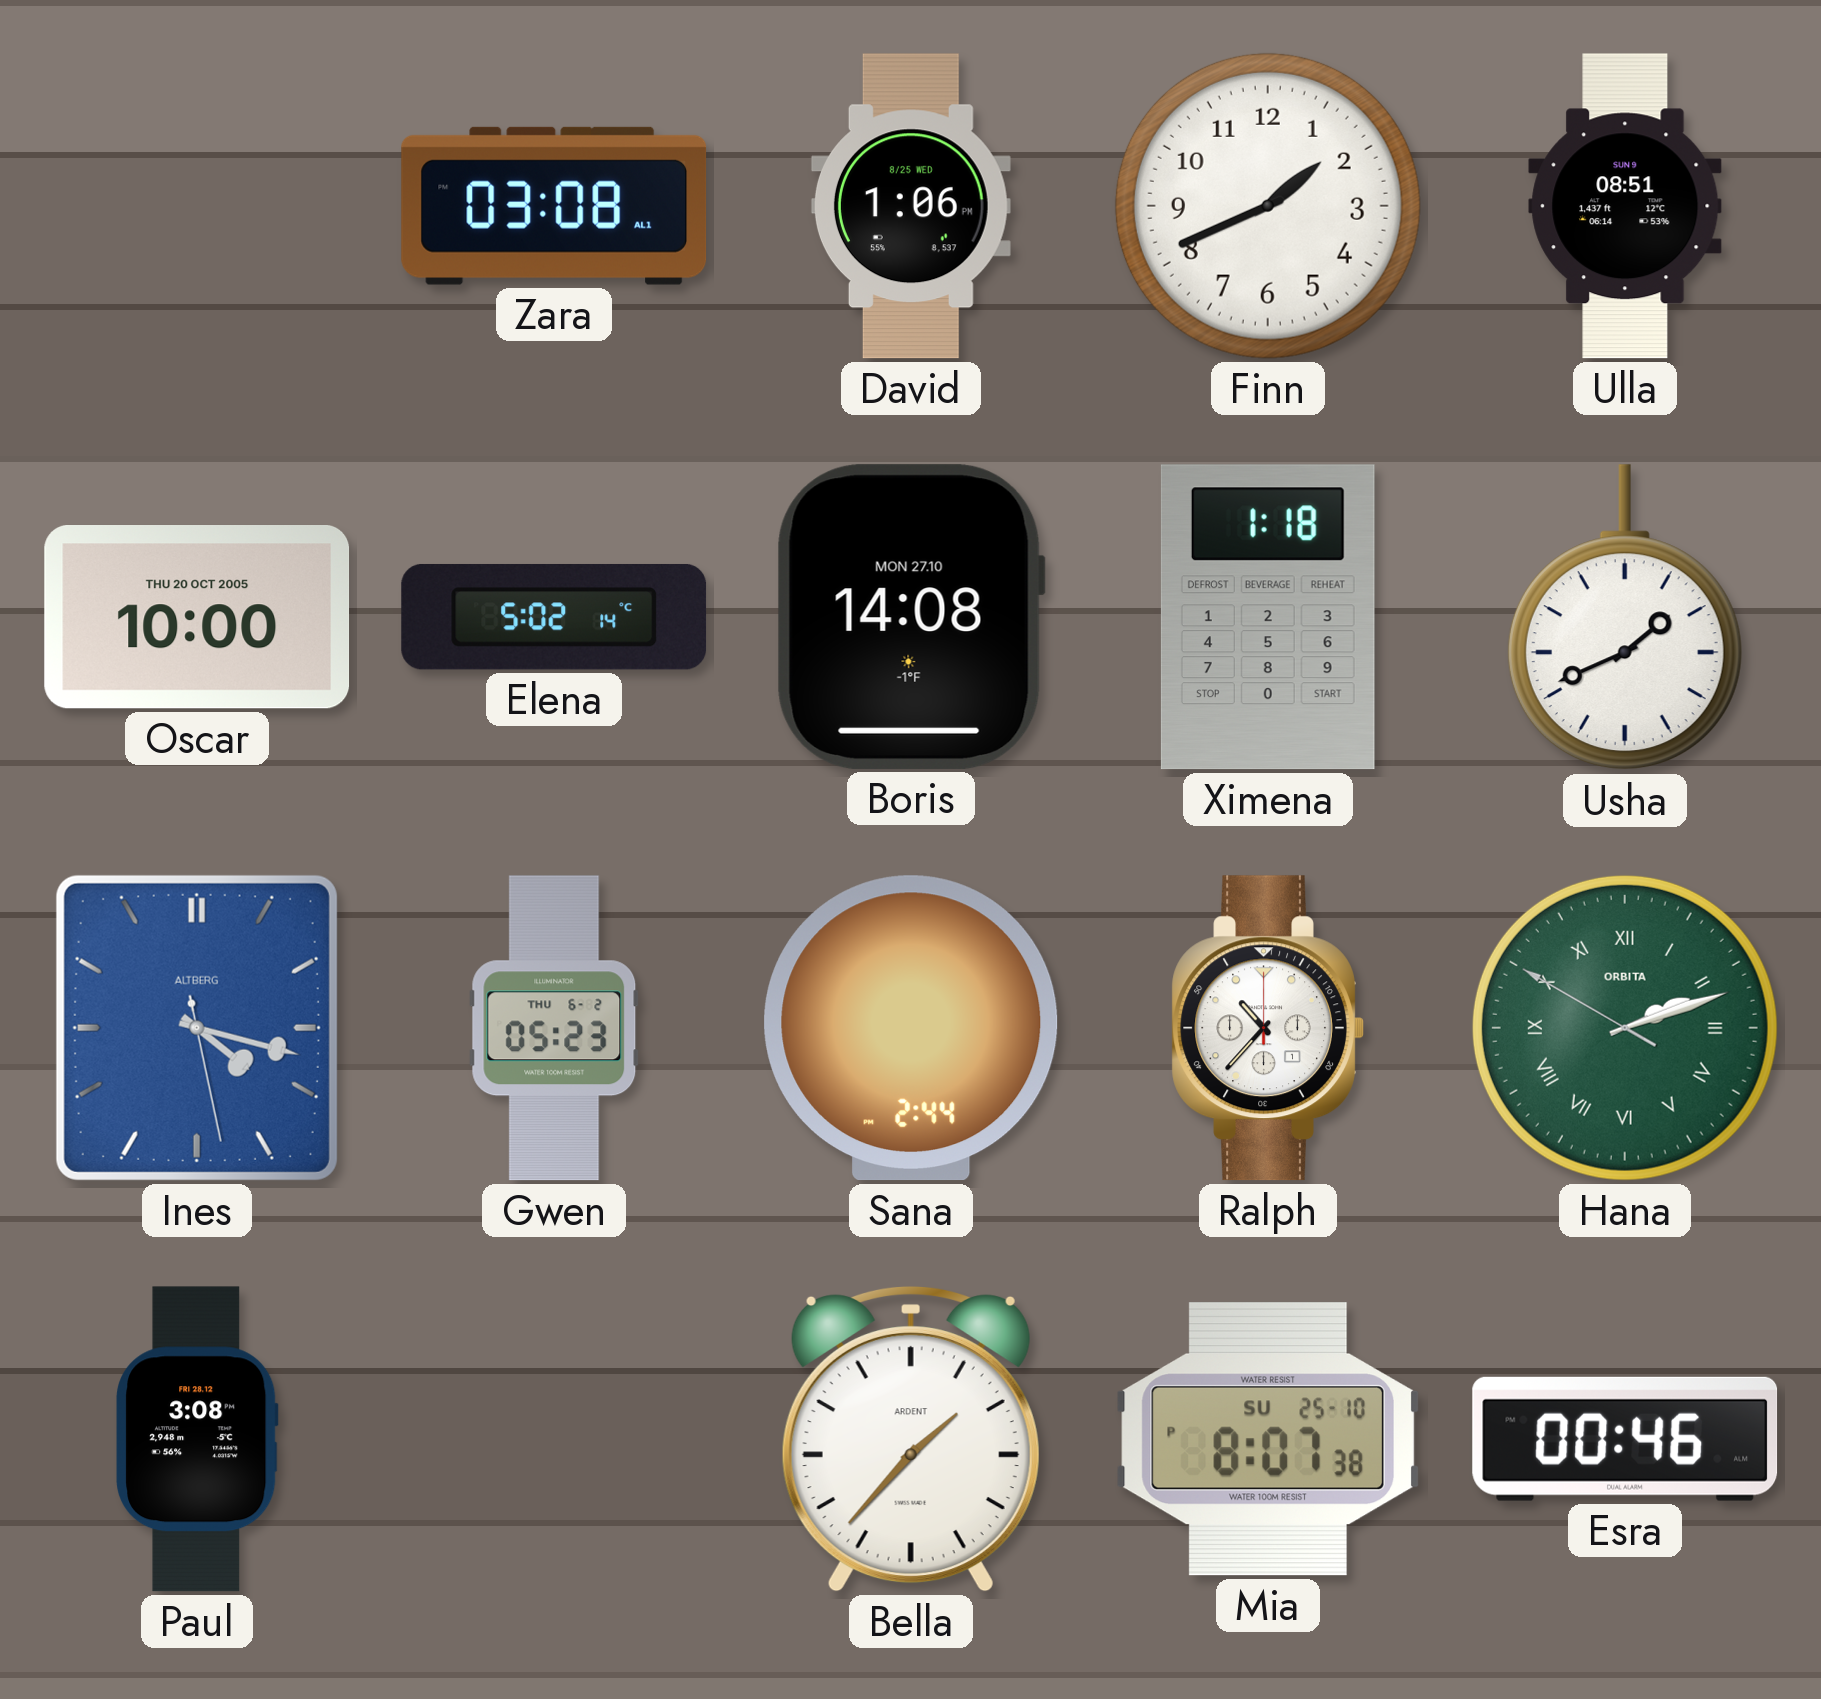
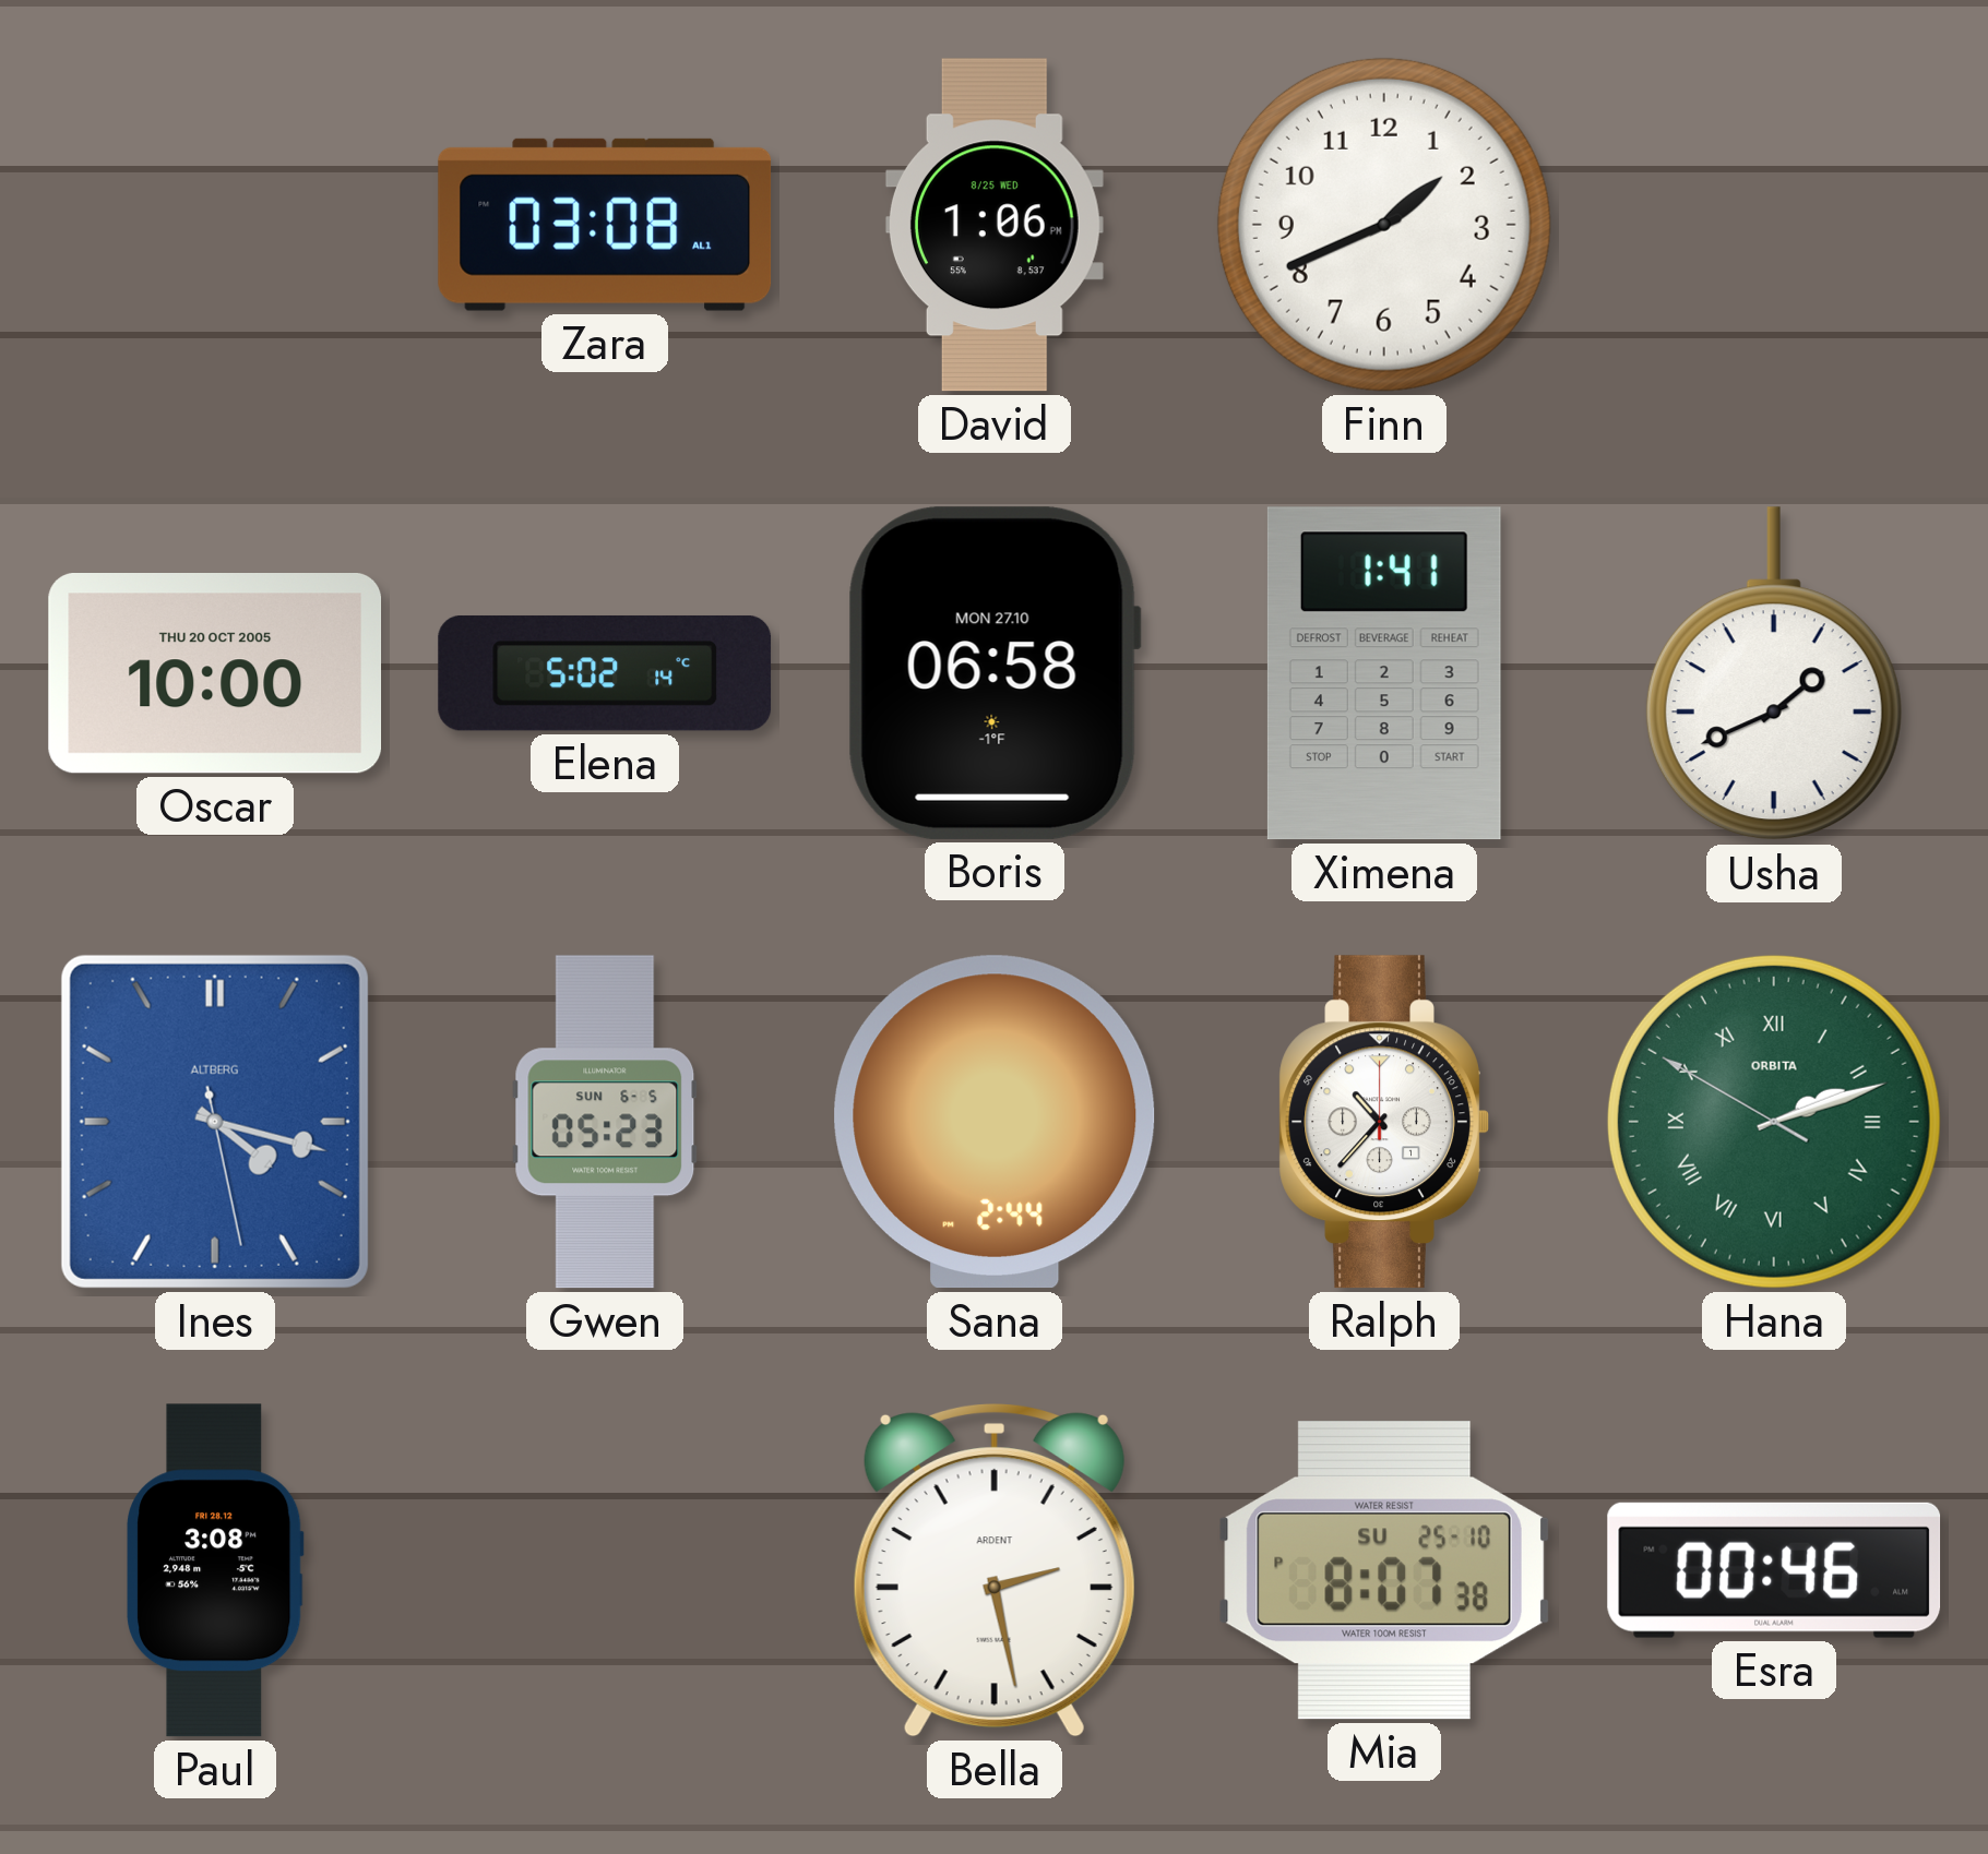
Ulla: 08:51 -> none
Boris: 14:08 -> 06:58
Ximena: 1:18 -> 1:41
Gwen date: THU 6-2 -> SUN 6-5
Bella: 1:37 -> 2:28
